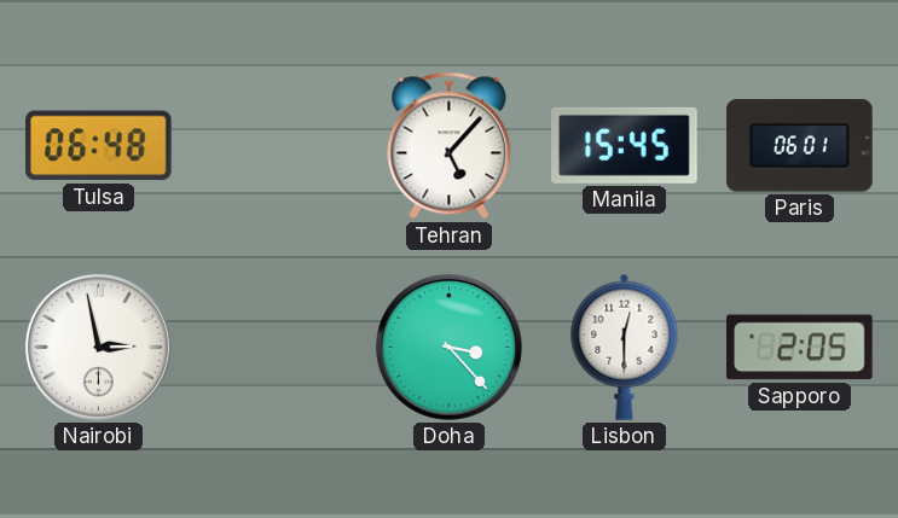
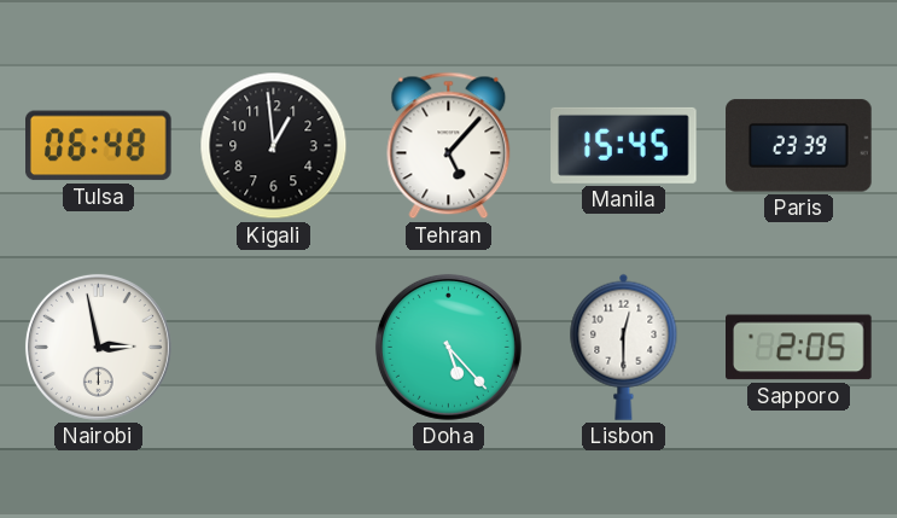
Kigali: none -> 12:59
Paris: 06:01 -> 23:39
Doha: 3:23 -> 5:23
